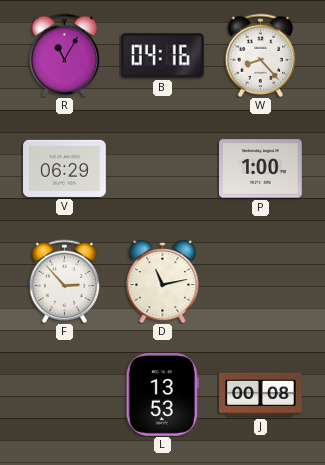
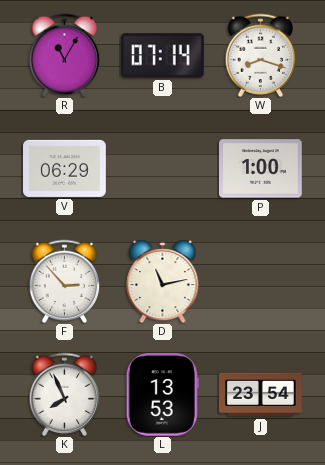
B: 04:16 -> 07:14
W: 8:23 -> 8:18
K: none -> 7:56
J: 00:08 -> 23:54
